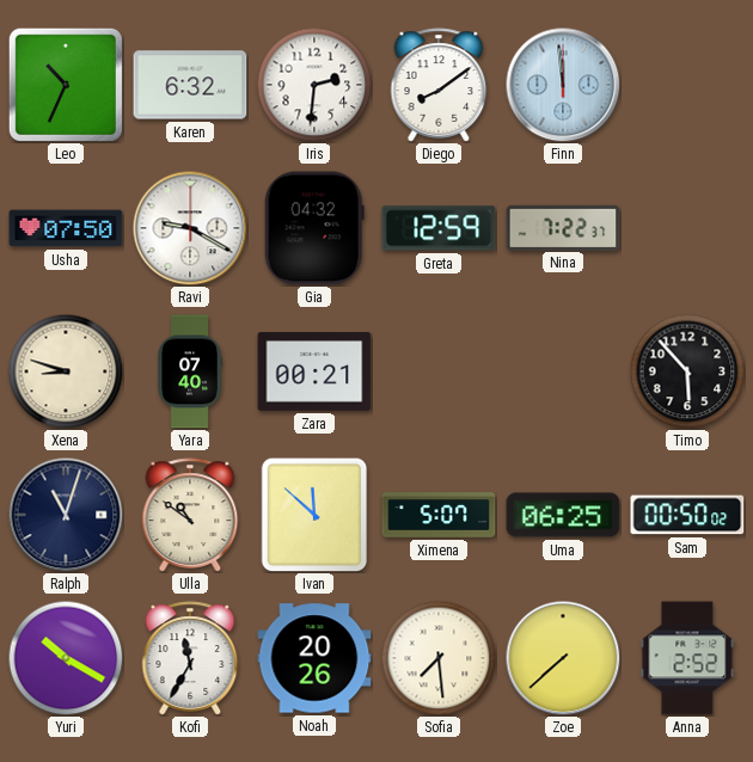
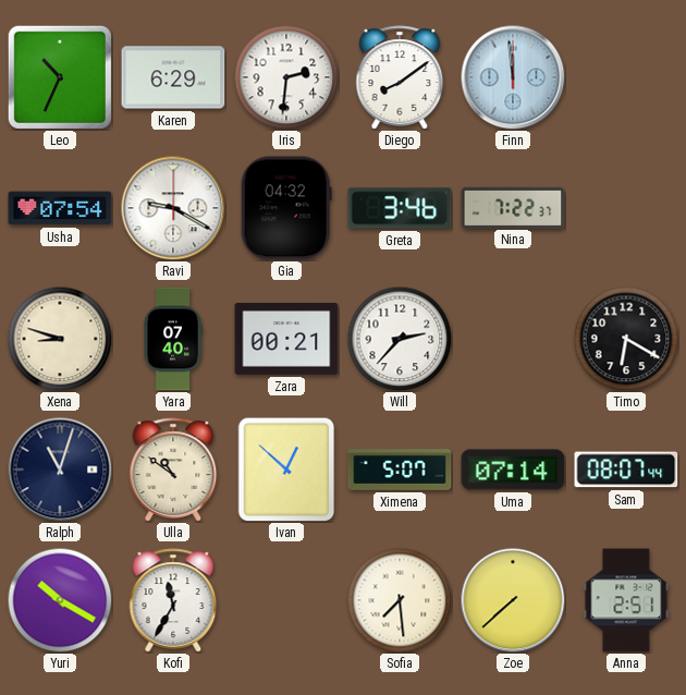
Karen: 6:32 -> 6:29
Usha: 07:50 -> 07:54
Greta: 12:59 -> 3:46
Will: none -> 2:37
Timo: 5:53 -> 6:20
Ivan: 11:52 -> 12:52
Uma: 06:25 -> 07:14
Sam: 00:50 -> 08:07
Noah: 20:26 -> none
Anna: 2:52 -> 2:51
